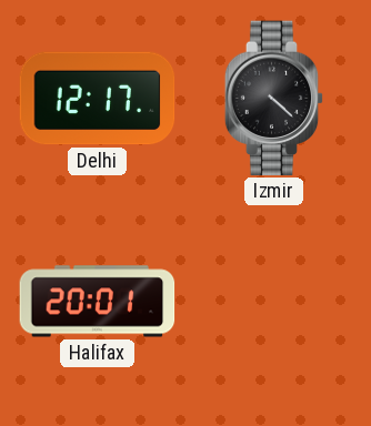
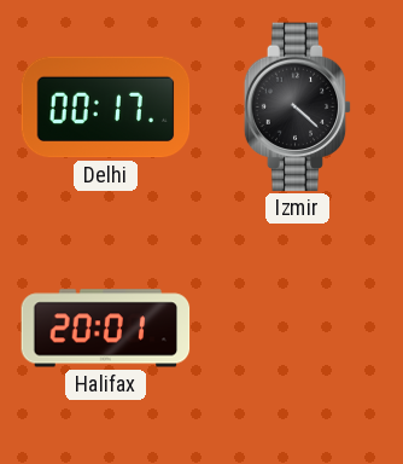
Delhi: 12:17 -> 00:17
